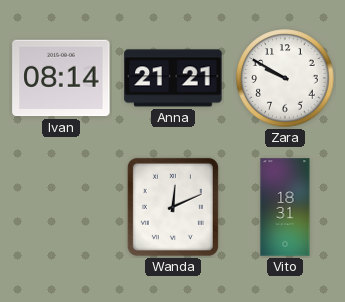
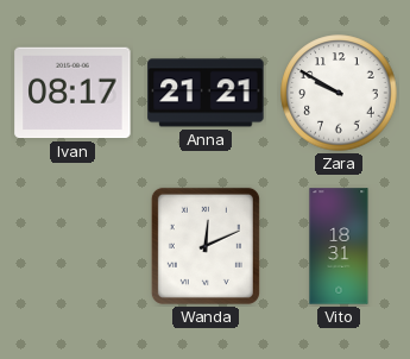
Ivan: 08:14 -> 08:17
